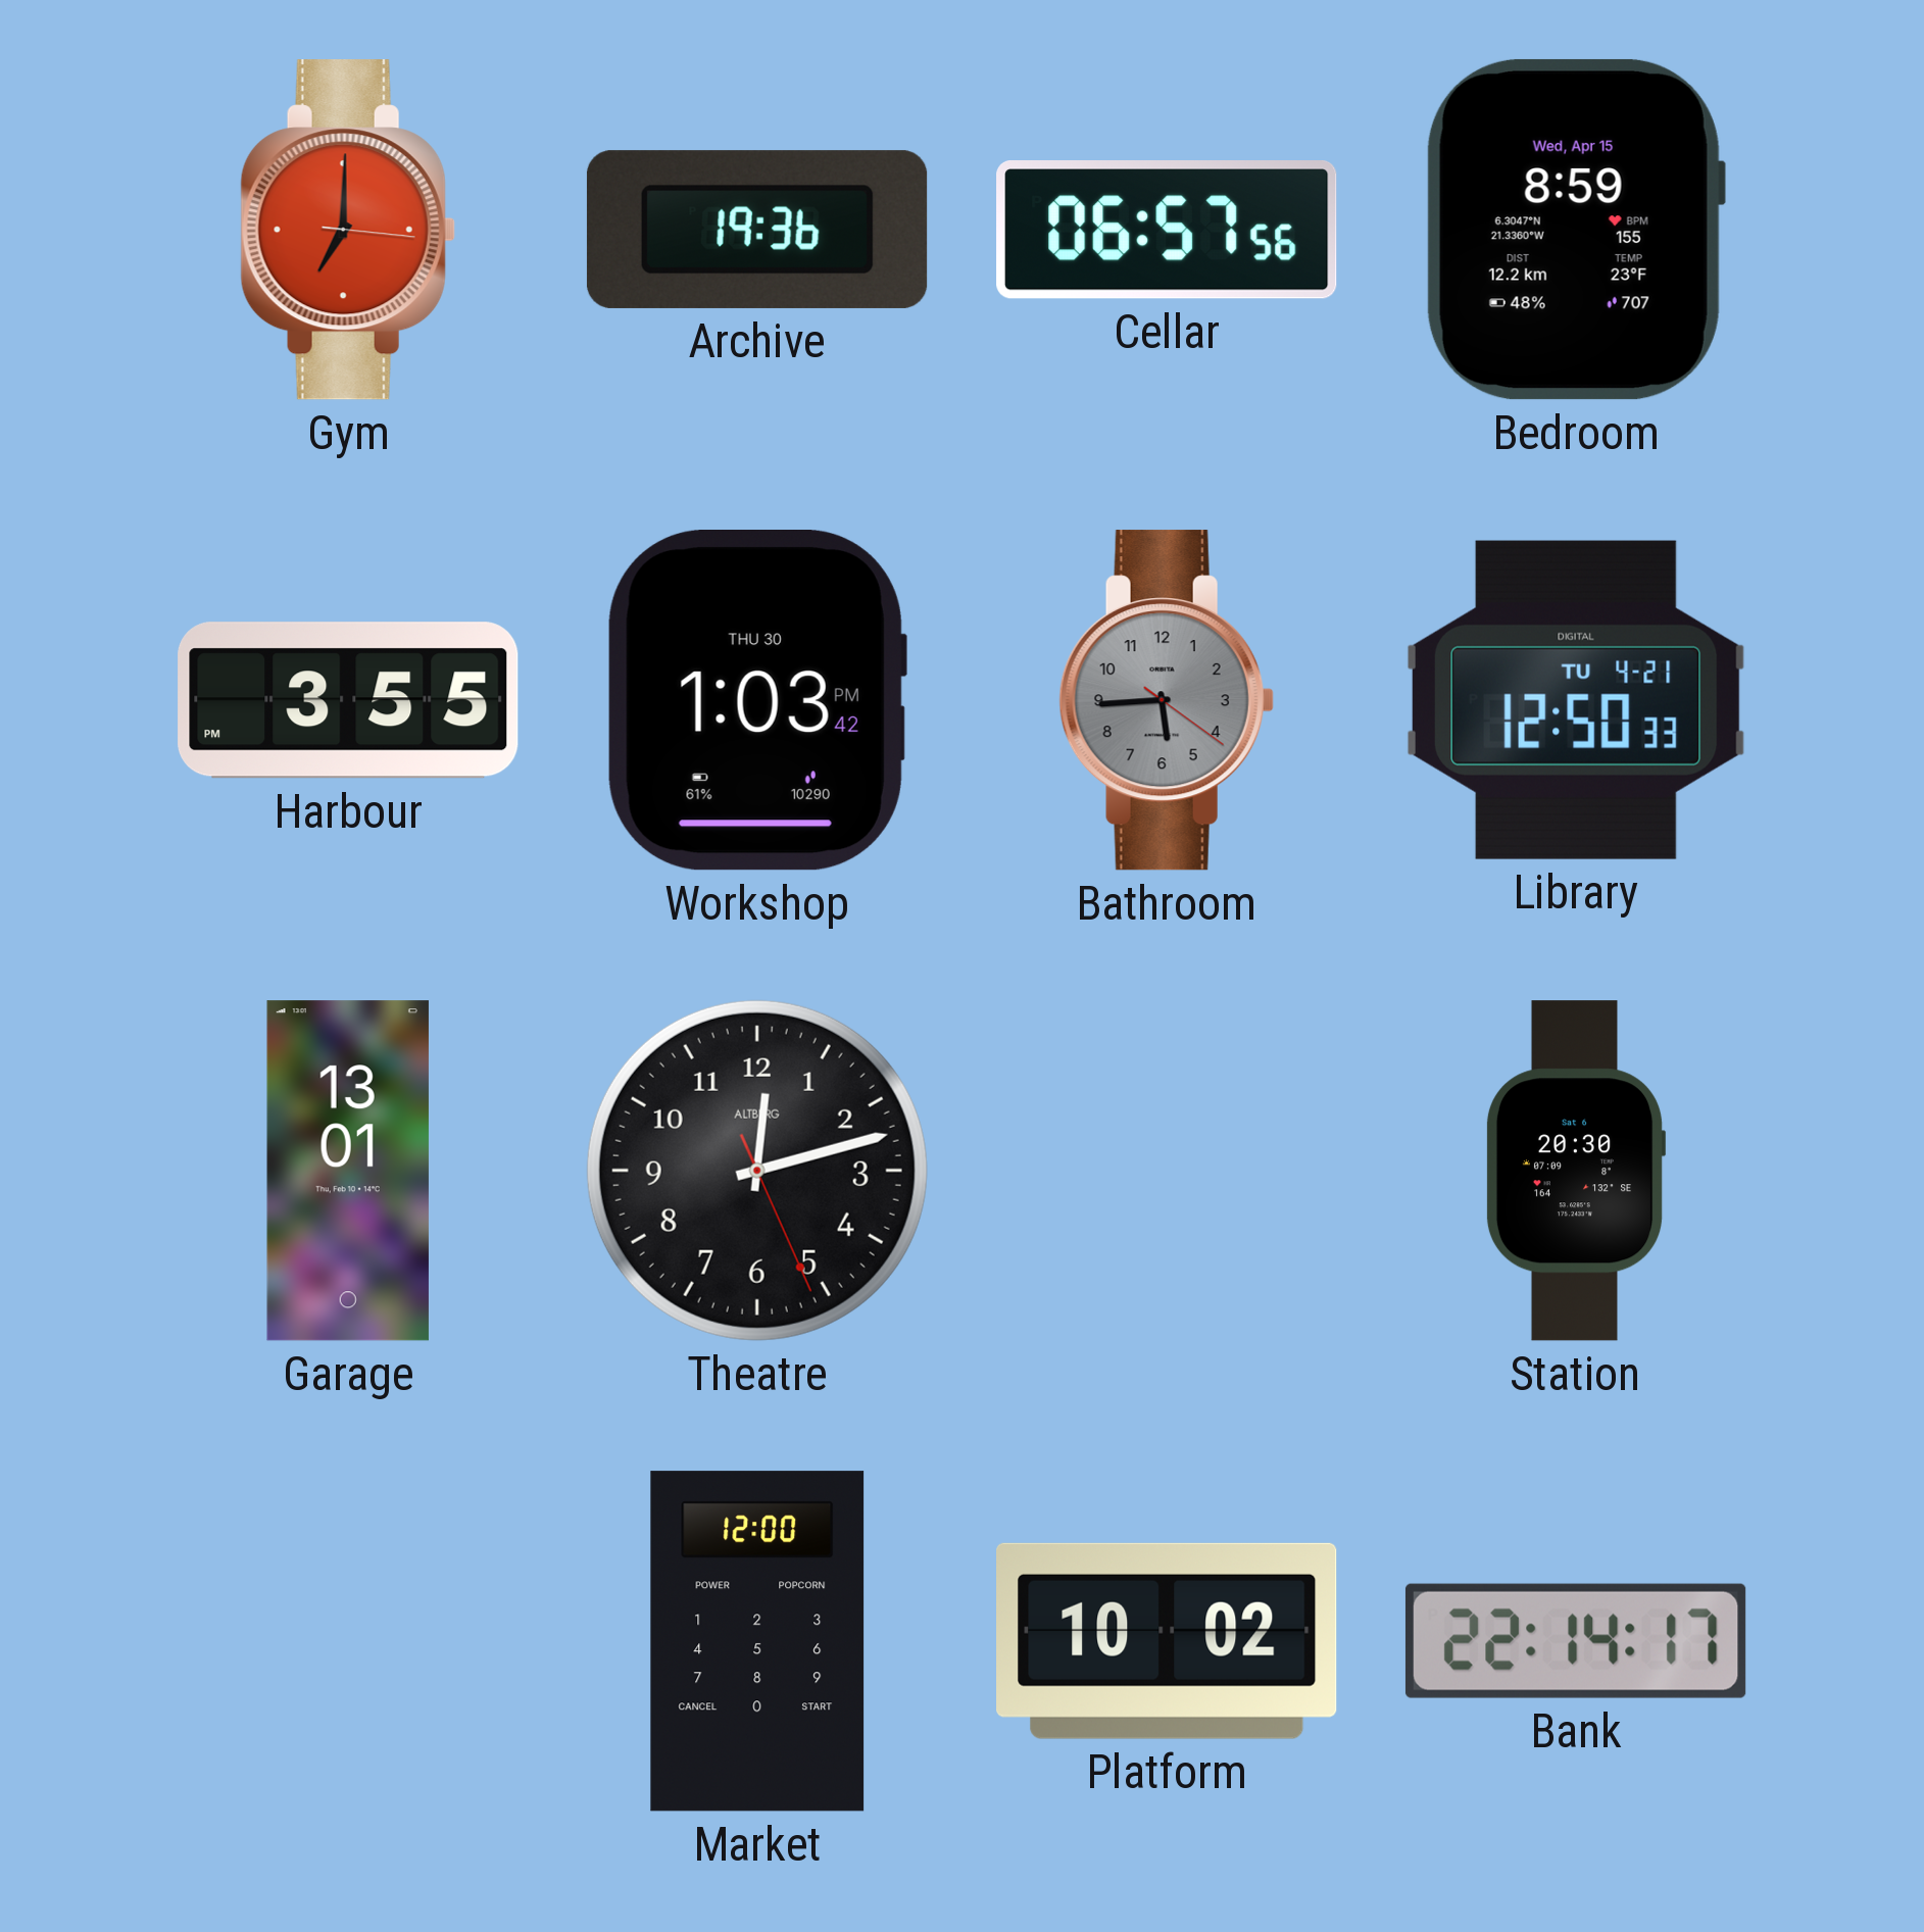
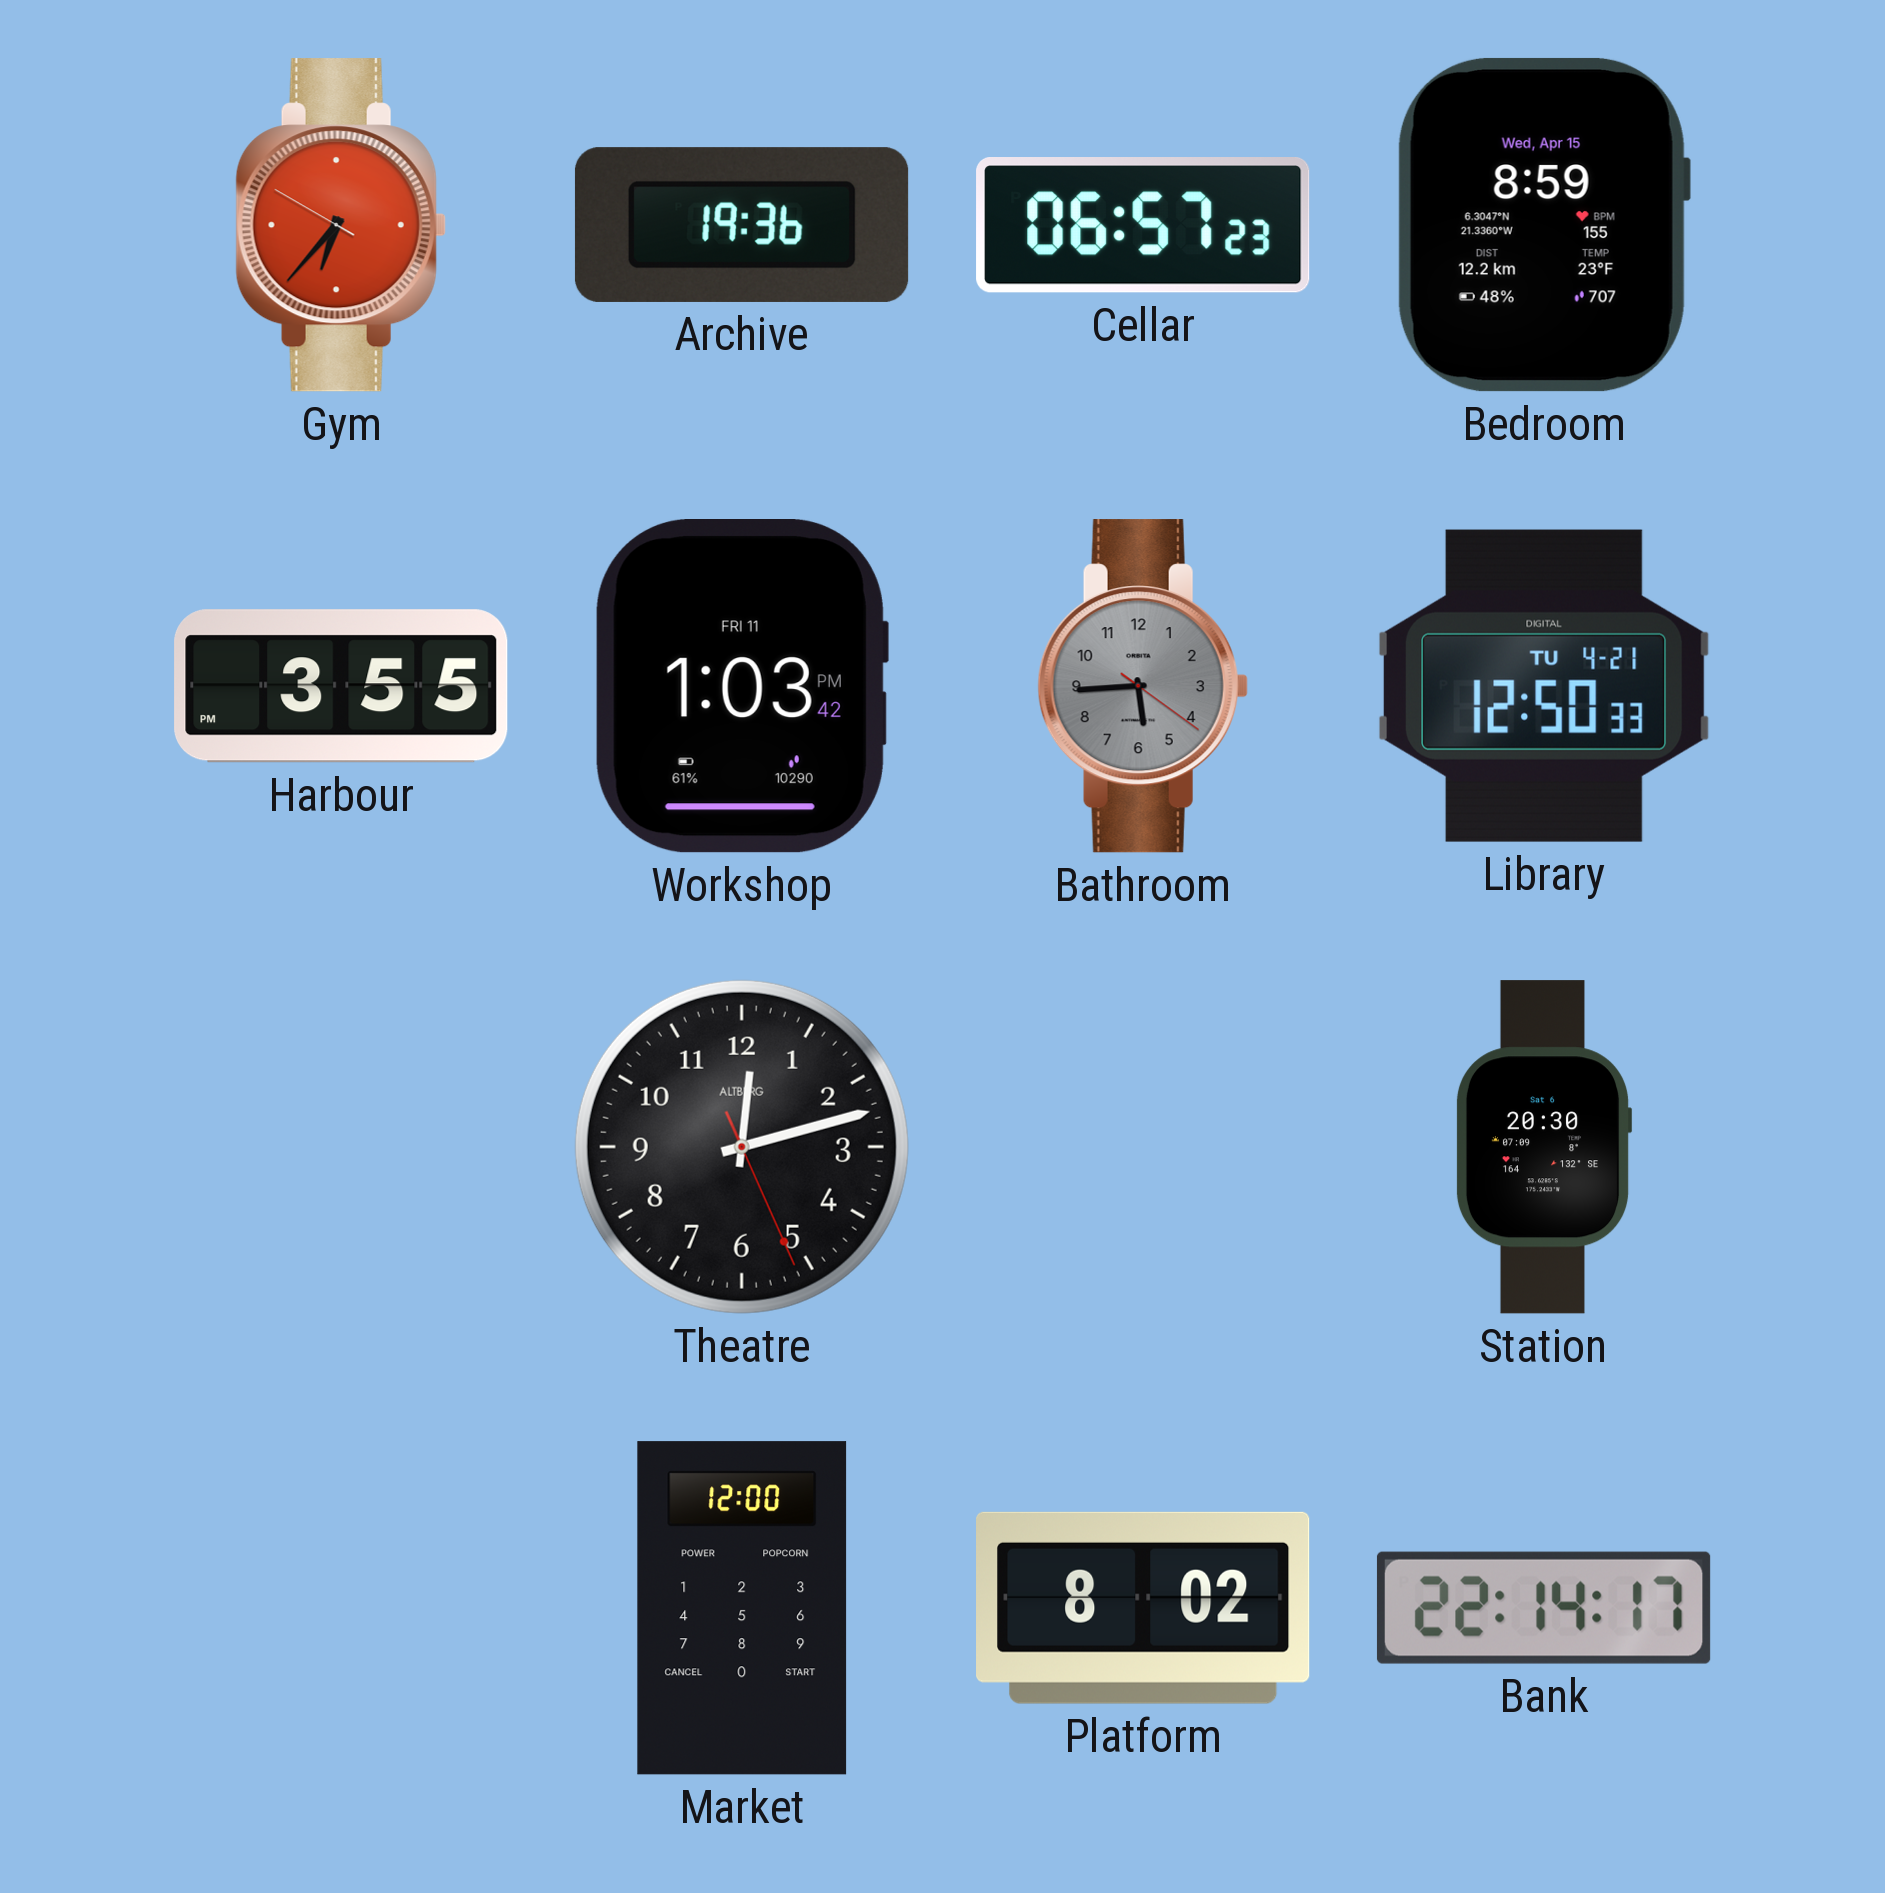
Gym: 7:00 -> 6:36
Cellar: 06:57:56 -> 06:57:23
Workshop date: THU 30 -> FRI 11
Garage: 13:01 -> none
Platform: 10:02 -> 8:02
